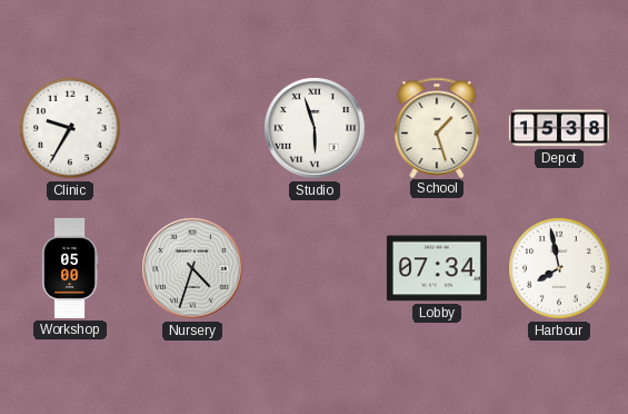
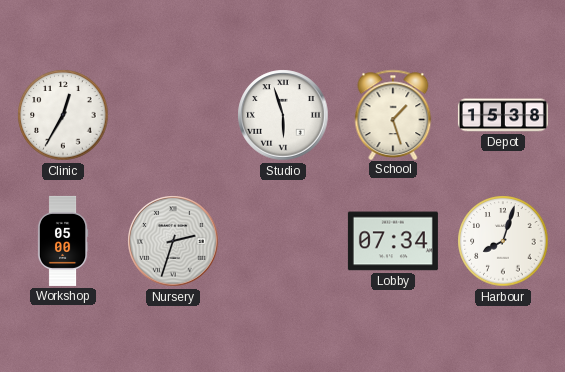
Clinic: 9:35 -> 12:35
Nursery: 4:33 -> 2:33
Harbour: 7:58 -> 8:03
